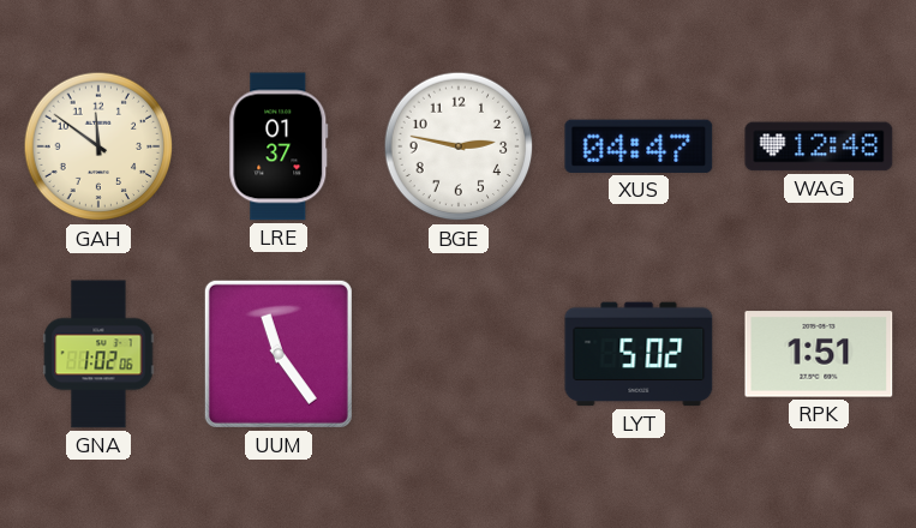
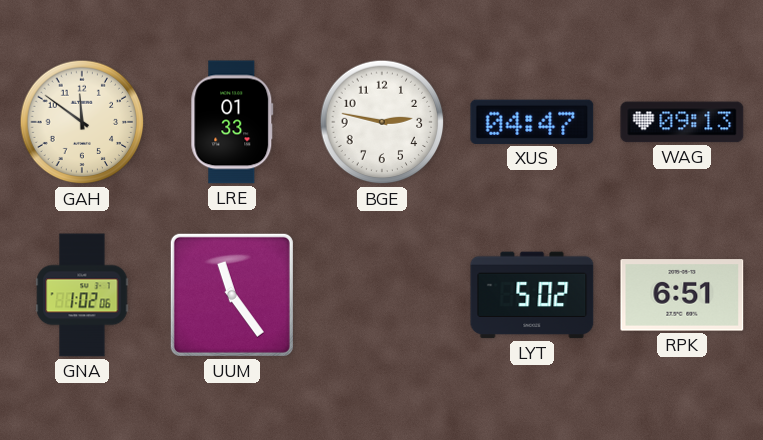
LRE: 01:37 -> 01:33
WAG: 12:48 -> 09:13
RPK: 1:51 -> 6:51
